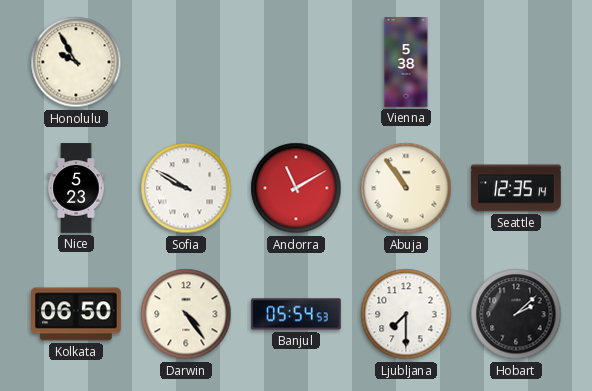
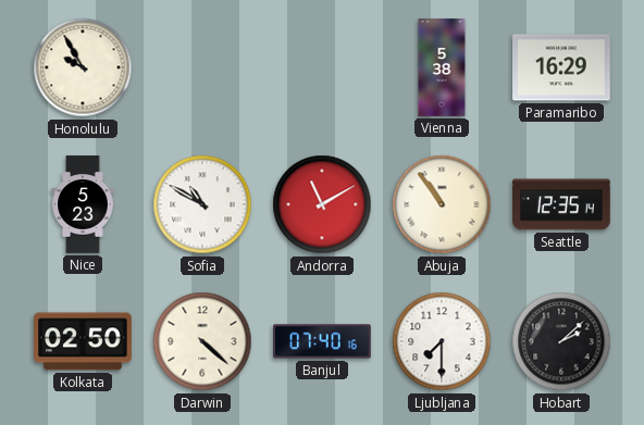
Paramaribo: none -> 16:29
Sofia: 9:50 -> 10:50
Kolkata: 06:50 -> 02:50
Darwin: 4:24 -> 4:22
Banjul: 05:54 -> 07:40
